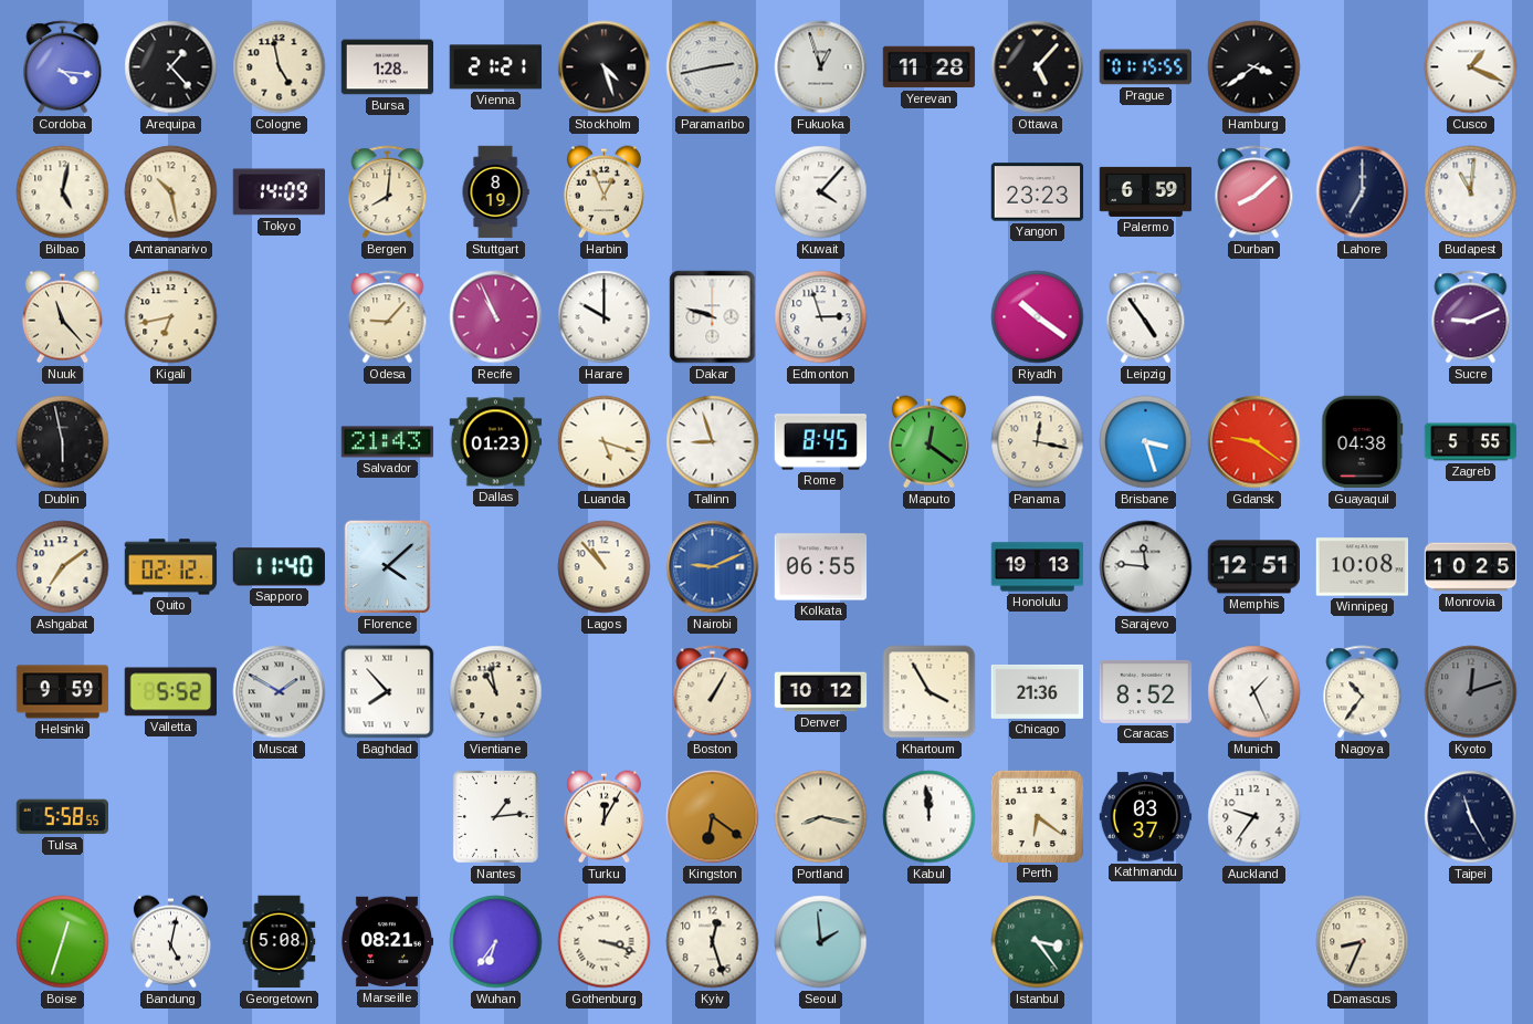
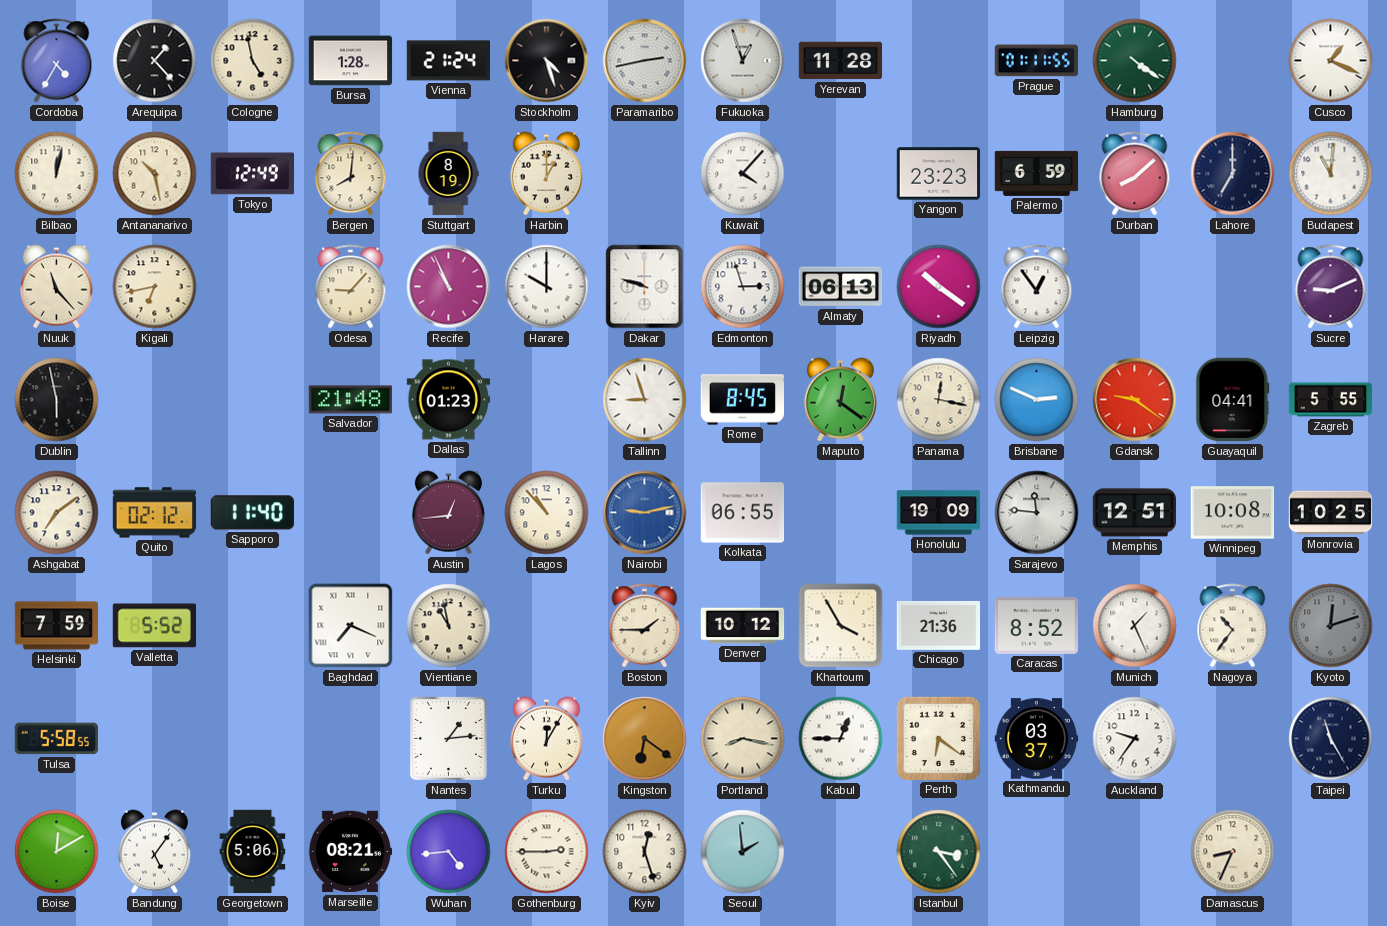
Cordoba: 4:16 -> 4:35
Vienna: 21:21 -> 21:24
Ottawa: 5:07 -> none
Prague: 01:15 -> 01:11
Hamburg: 3:39 -> 4:21
Hamburg dial: black -> green
Bilbao: 5:02 -> 12:02
Tokyo: 14:09 -> 12:49
Harbin: 12:56 -> 1:00
Almaty: none -> 06:13
Leipzig: 4:54 -> 12:54
Salvador: 21:43 -> 21:48
Luanda: 5:18 -> none
Brisbane: 3:27 -> 2:49
Guayaquil: 04:38 -> 04:41
Florence: 4:08 -> none
Austin: none -> 12:44
Nairobi: 9:11 -> 9:13
Honolulu: 19:13 -> 19:09
Helsinki: 9:59 -> 7:59
Muscat: 1:50 -> none
Baghdad: 7:53 -> 7:19
Boston: 1:05 -> 1:45
Kabul: 11:59 -> 12:45
Boise: 12:33 -> 12:10
Bandung: 5:02 -> 5:06
Georgetown: 5:08 -> 5:06
Wuhan: 6:36 -> 4:44
Gothenburg: 3:18 -> 2:45
